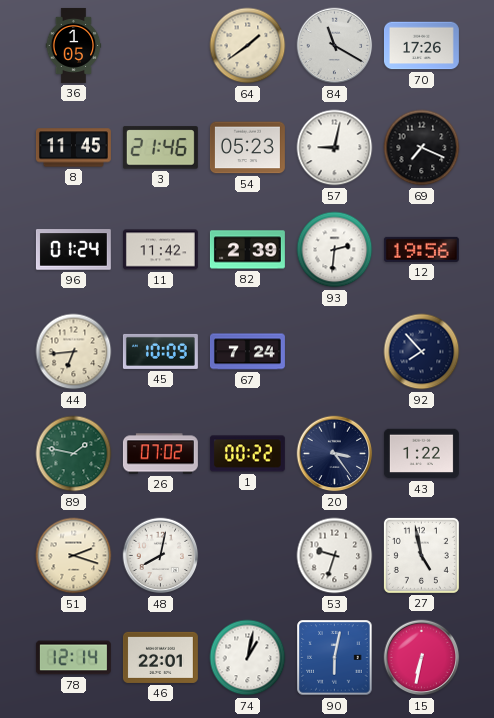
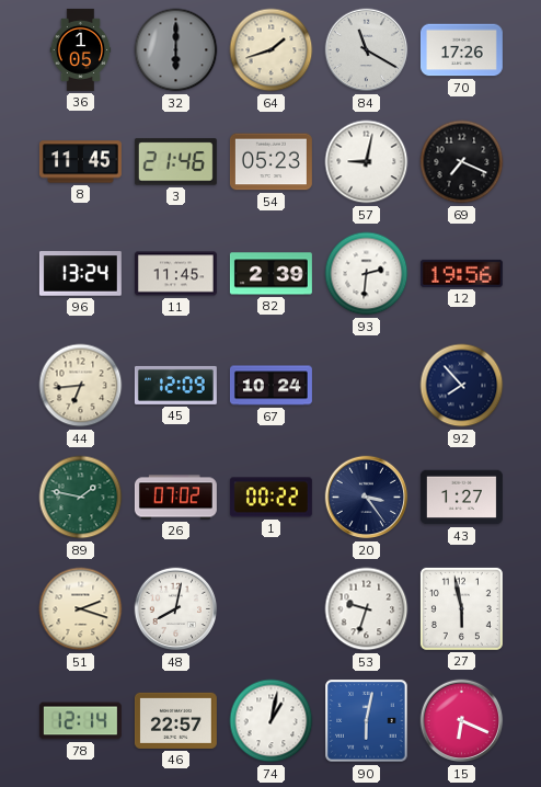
32: none -> 6:00
64: 1:39 -> 1:42
96: 01:24 -> 13:24
11: 11:42 -> 11:45
45: 10:09 -> 12:09
67: 7:24 -> 10:24
43: 1:22 -> 1:27
27: 4:58 -> 5:58
46: 22:01 -> 22:57
15: 6:32 -> 6:19
